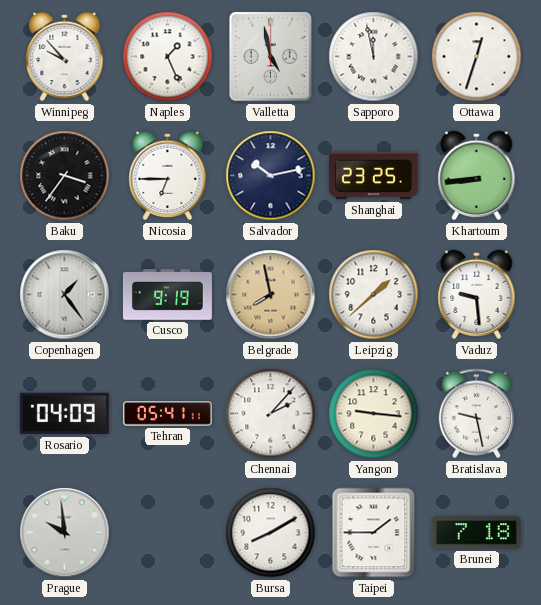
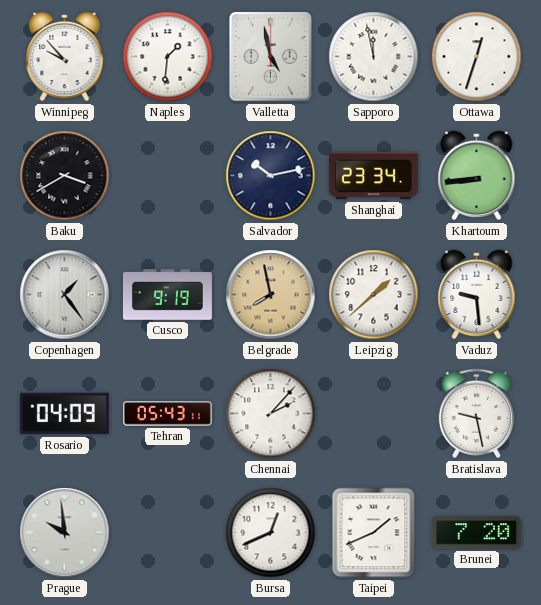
Naples: 1:26 -> 1:31
Baku: 3:36 -> 3:40
Nicosia: 6:45 -> none
Shanghai: 23:25 -> 23:34
Tehran: 05:41 -> 05:43
Yangon: 9:16 -> none
Bursa: 8:10 -> 12:41
Taipei: 1:45 -> 1:41
Brunei: 7:18 -> 7:20
